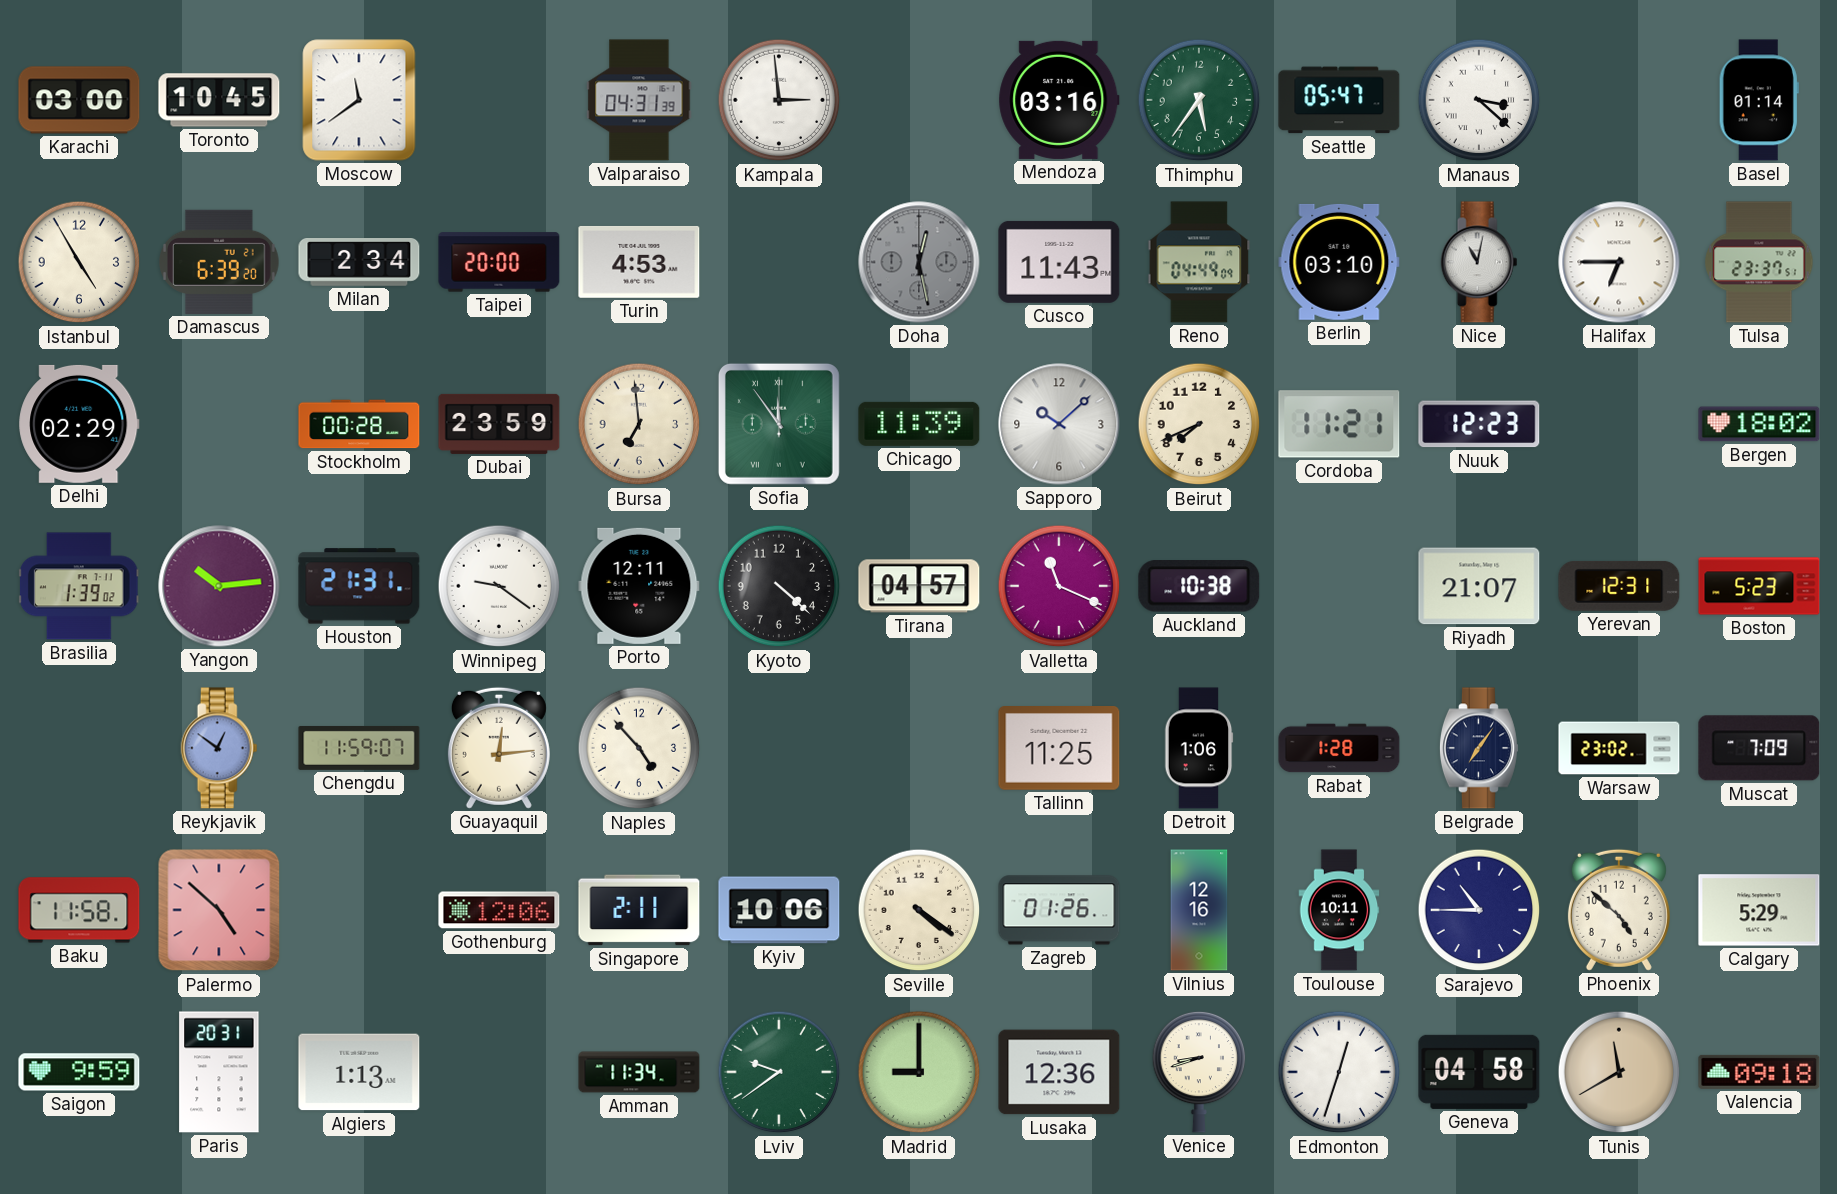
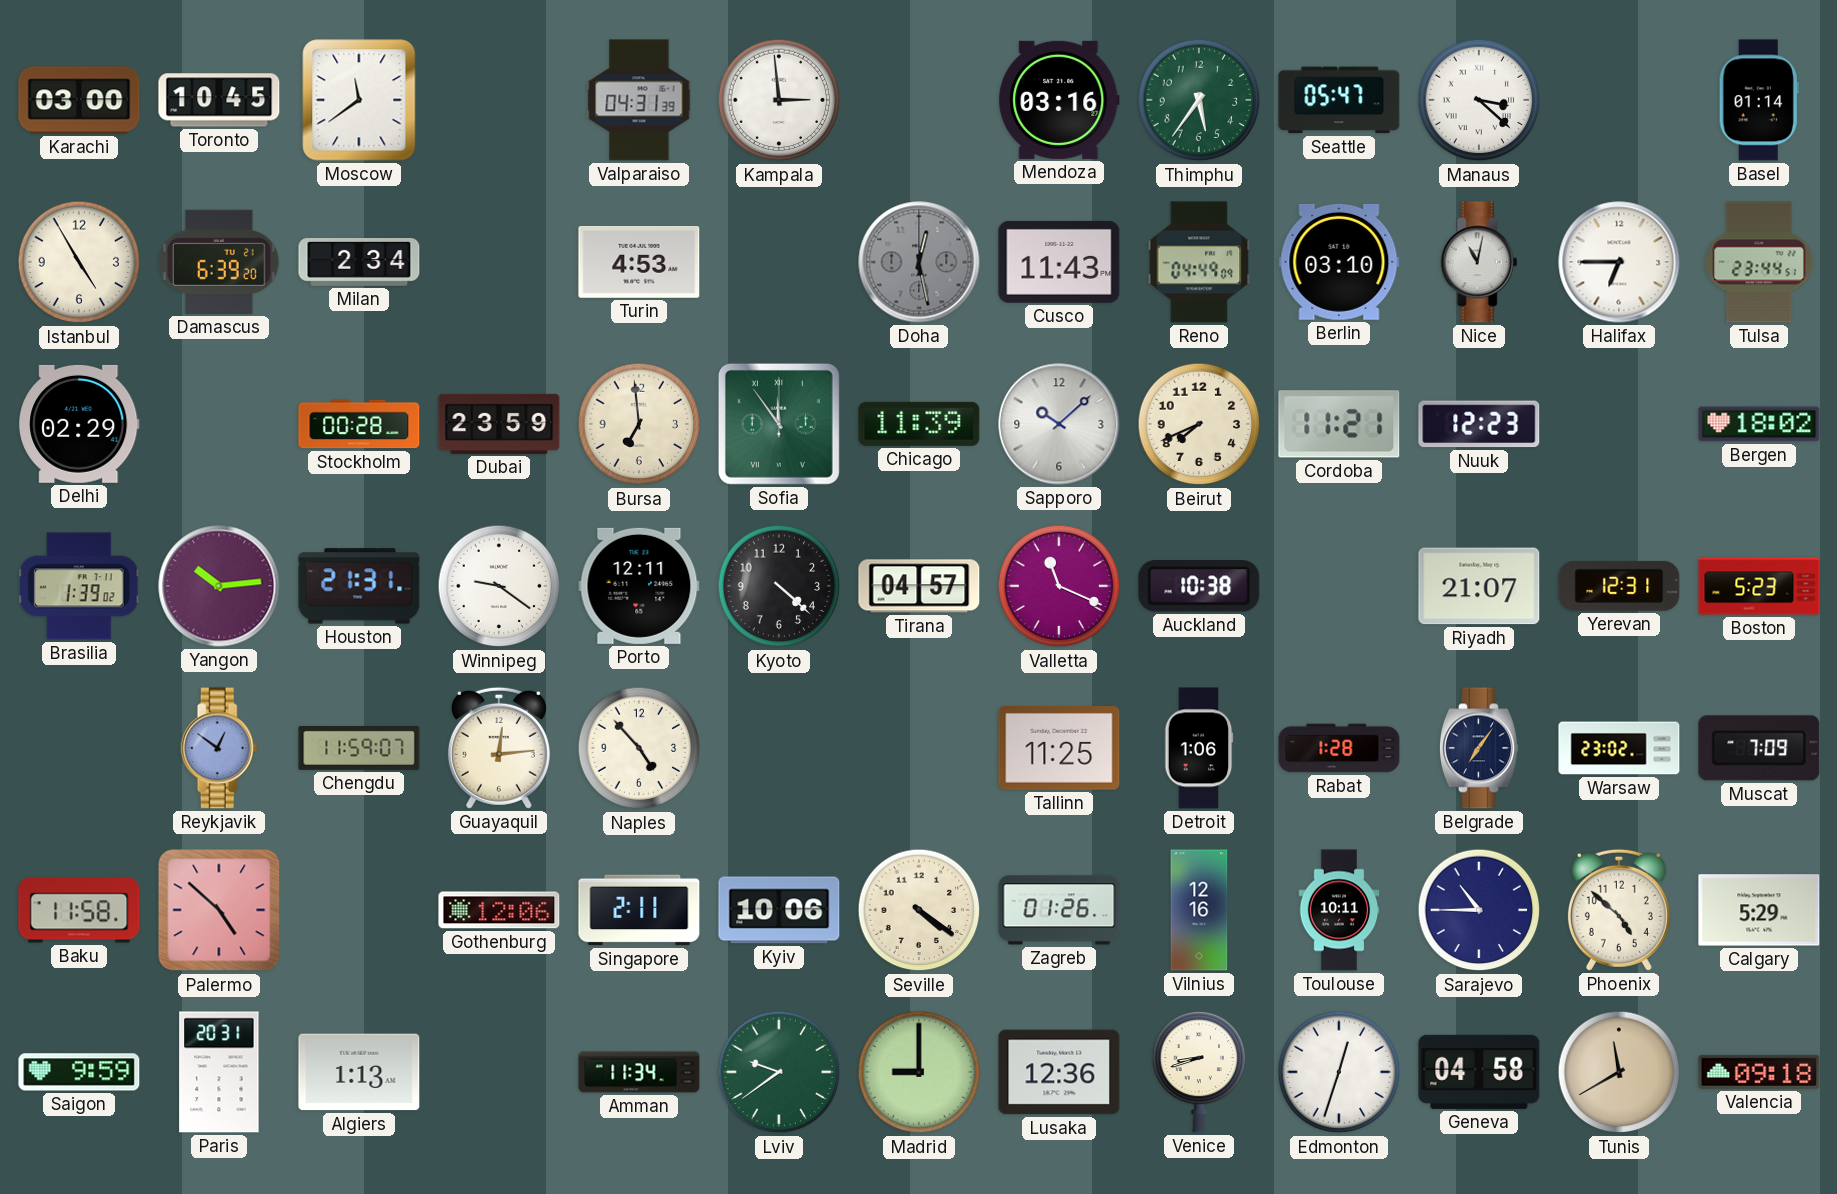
Taipei: 20:00 -> none
Tulsa: 23:37 -> 23:44
